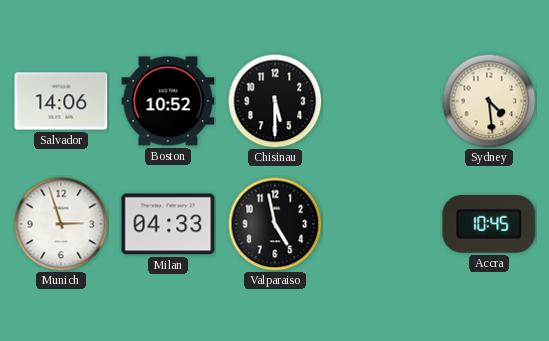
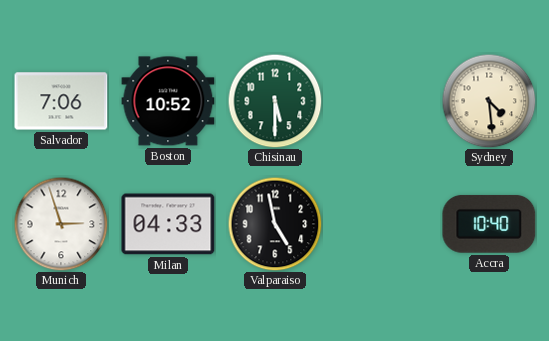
Salvador: 14:06 -> 7:06
Chisinau dial: black -> green
Accra: 10:45 -> 10:40
